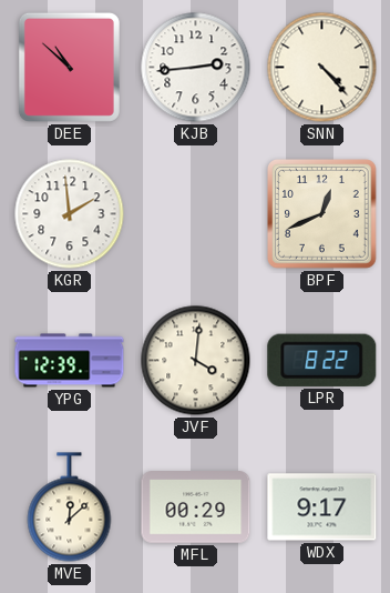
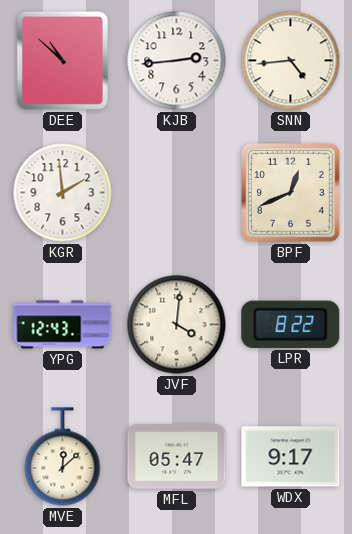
SNN: 4:23 -> 4:44
YPG: 12:39 -> 12:43
MFL: 00:29 -> 05:47
